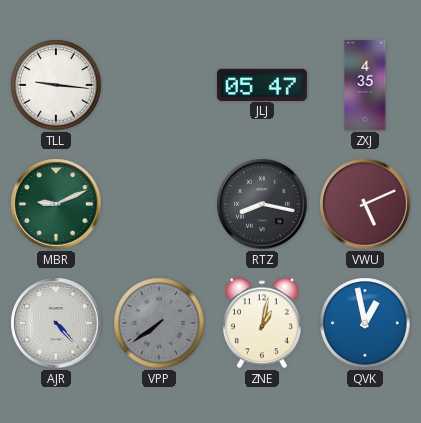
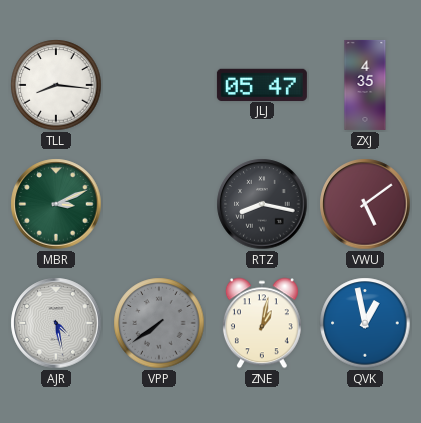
TLL: 9:16 -> 8:16
MBR: 9:11 -> 3:11
VWU: 5:11 -> 5:09
AJR: 4:23 -> 4:28
